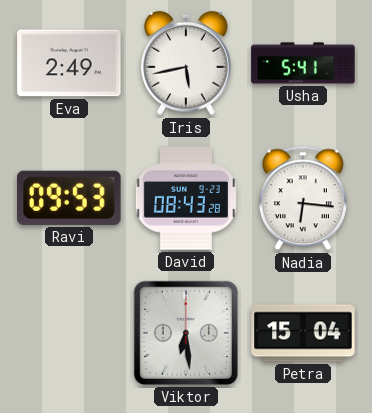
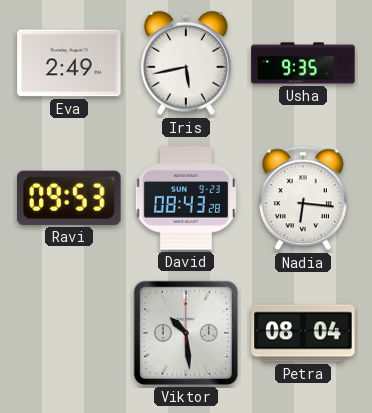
Usha: 5:41 -> 9:35
Viktor: 6:29 -> 10:29
Petra: 15:04 -> 08:04
